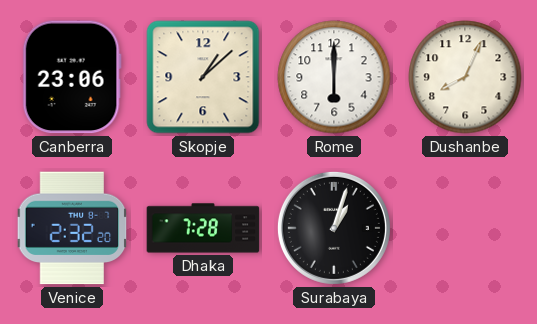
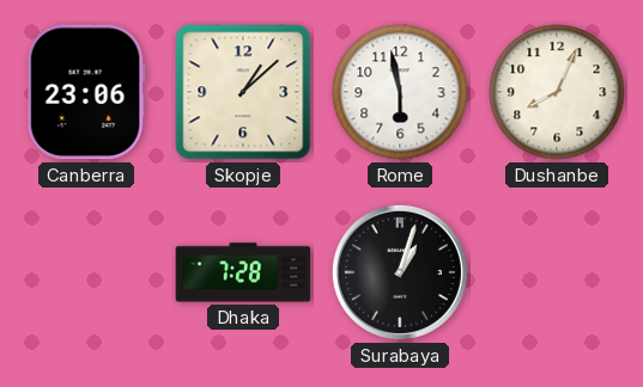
Rome: 6:00 -> 5:58
Venice: 2:32 -> none
